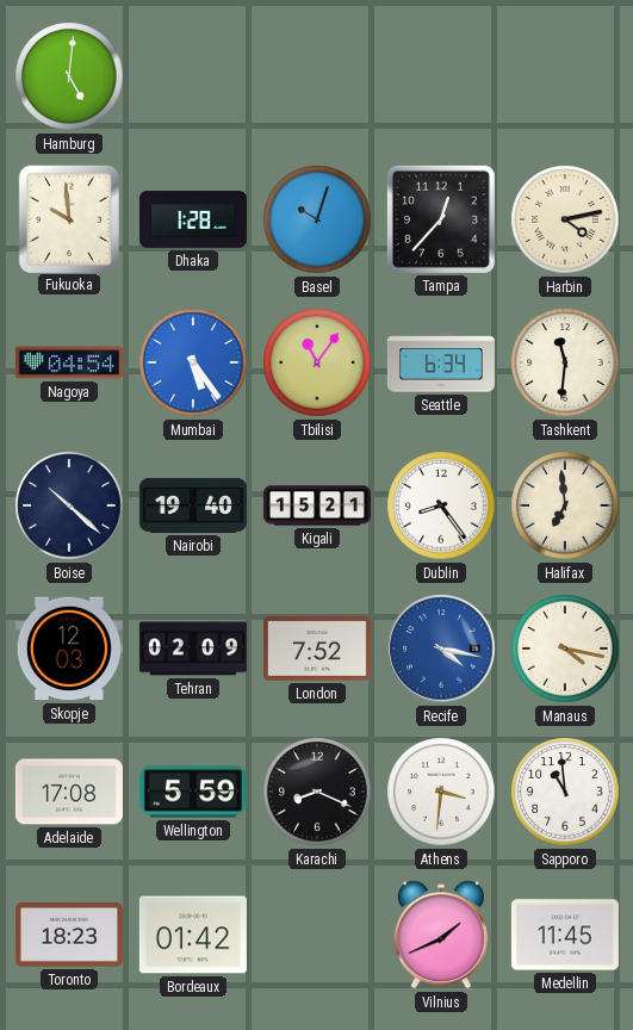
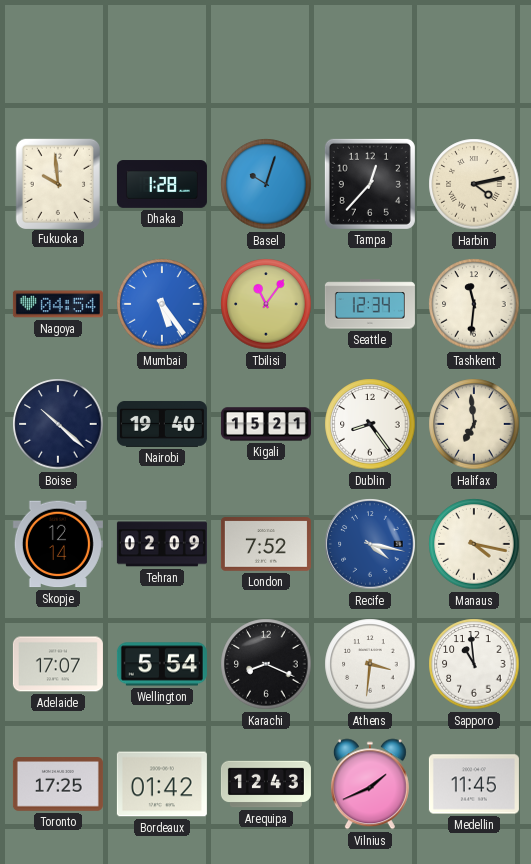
Hamburg: 5:01 -> none
Seattle: 6:34 -> 12:34
Skopje: 12:03 -> 12:14
Adelaide: 17:08 -> 17:07
Wellington: 5:59 -> 5:54
Toronto: 18:23 -> 17:25
Arequipa: none -> 12:43
